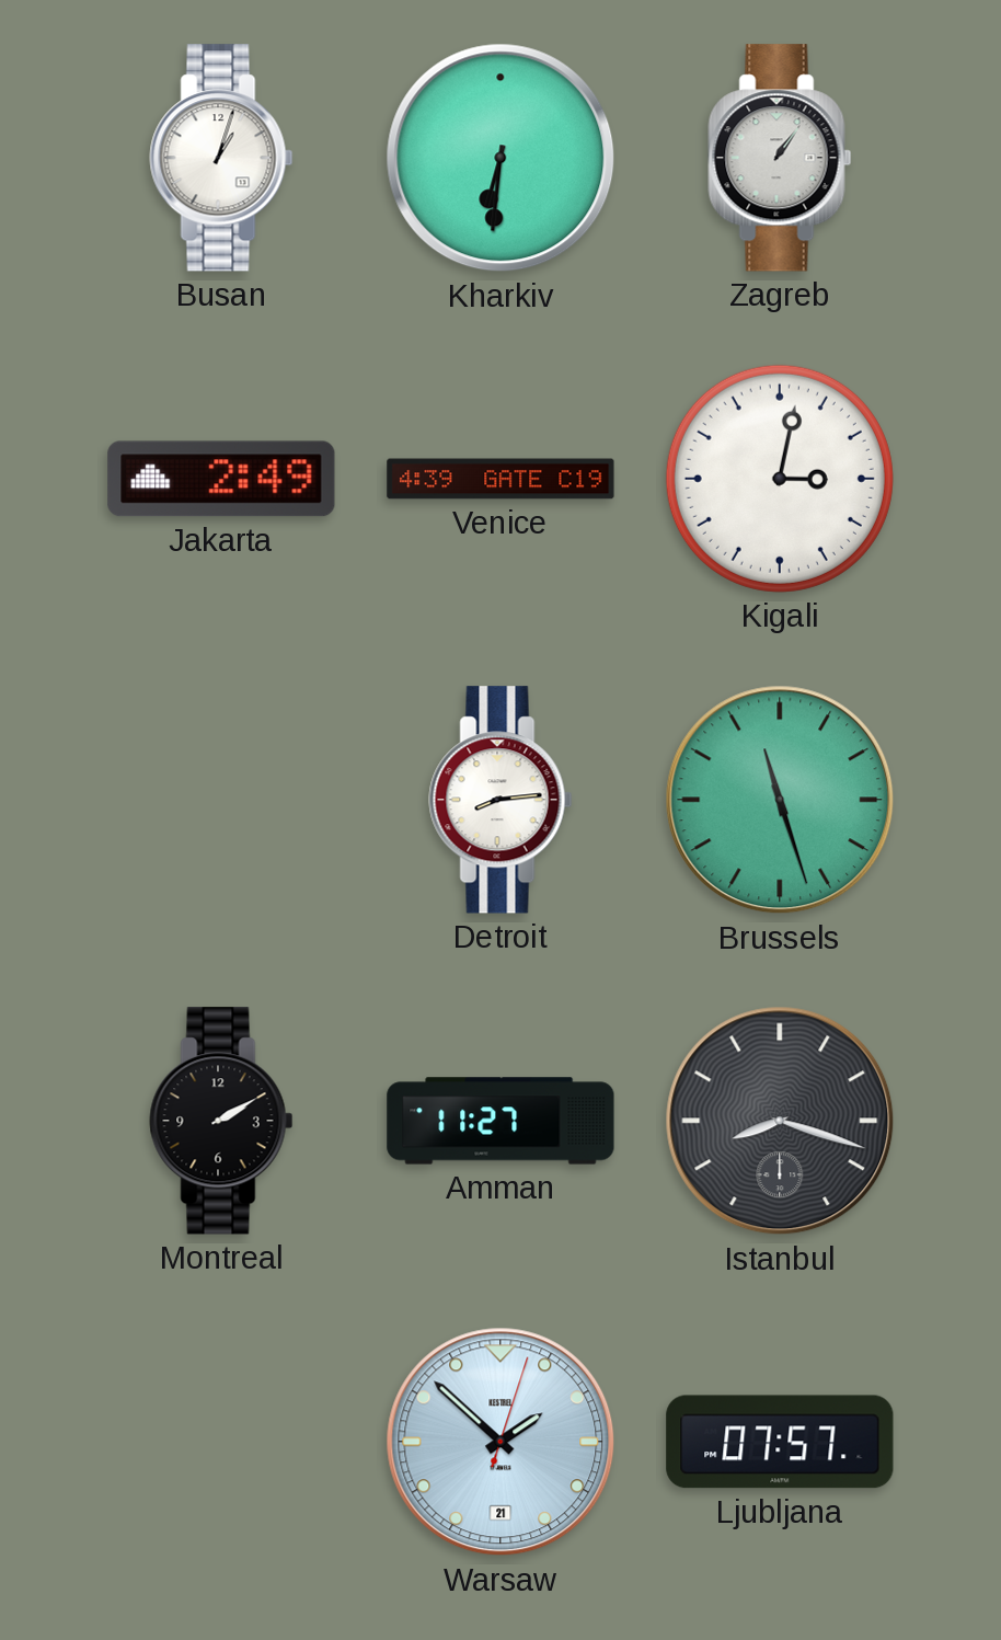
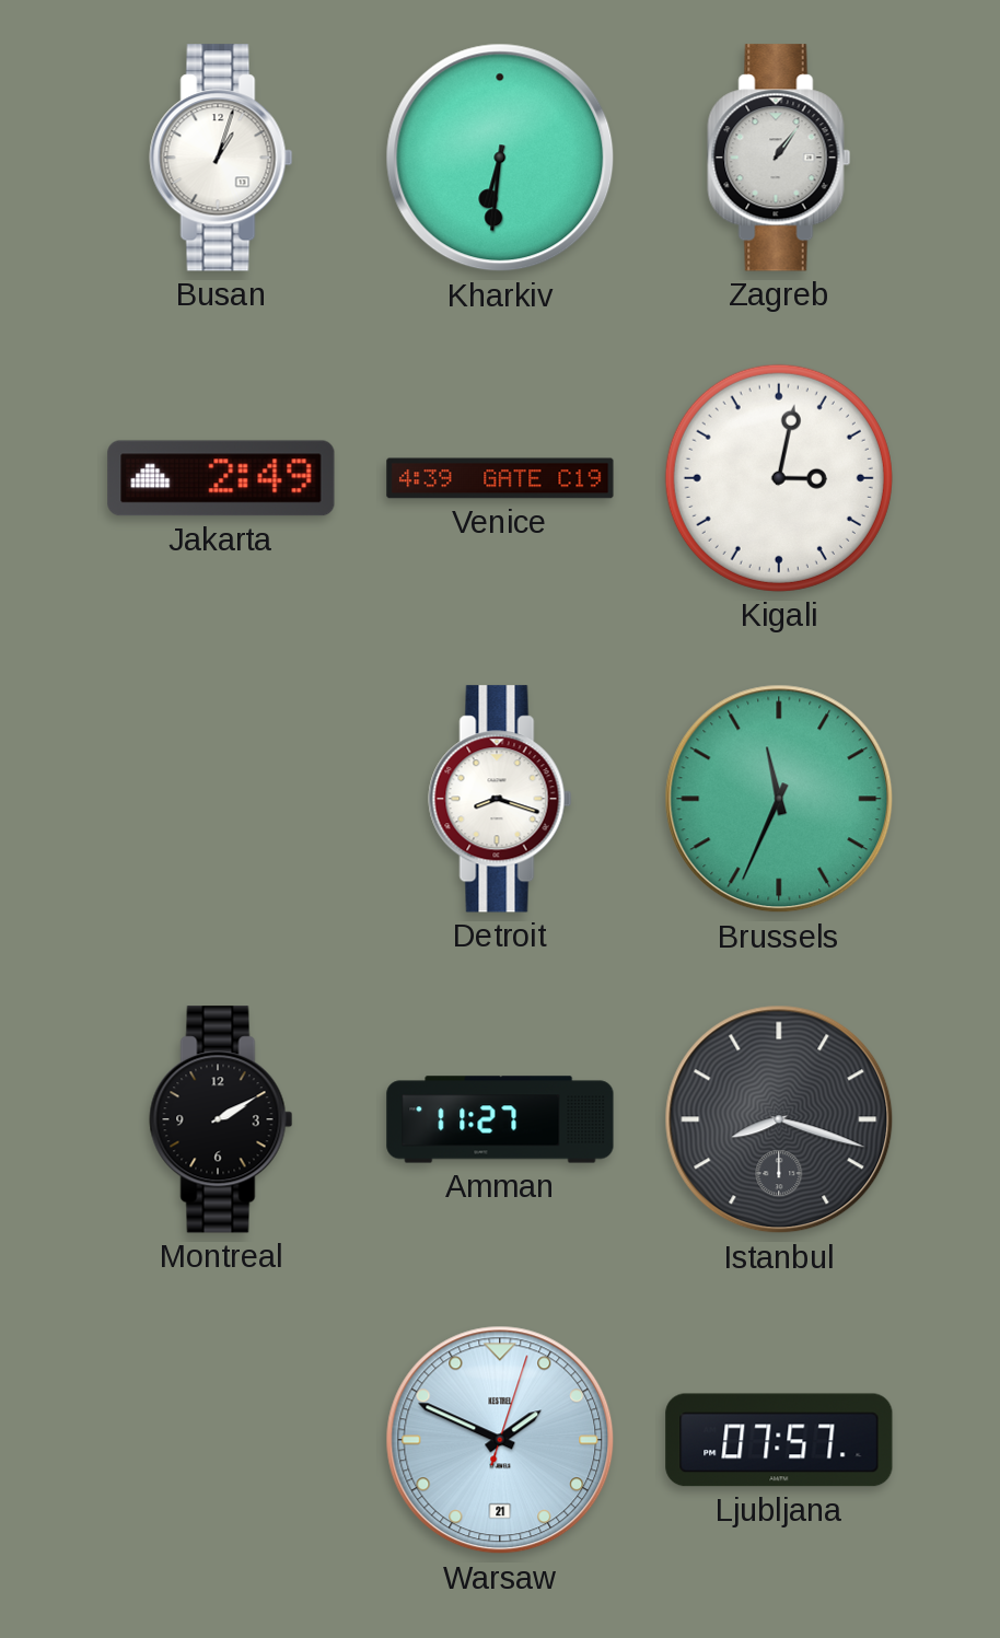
Detroit: 8:14 -> 8:18
Brussels: 11:27 -> 11:34
Warsaw: 1:52 -> 1:49
